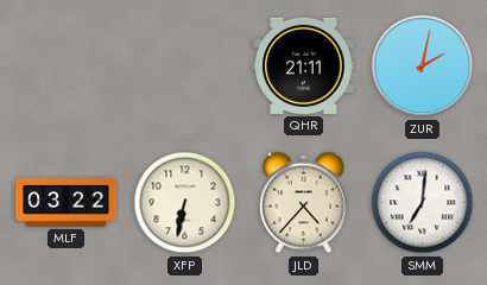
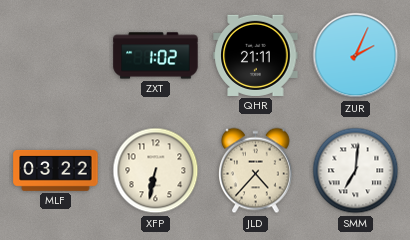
ZXT: none -> 1:02
ZUR: 2:02 -> 2:04
